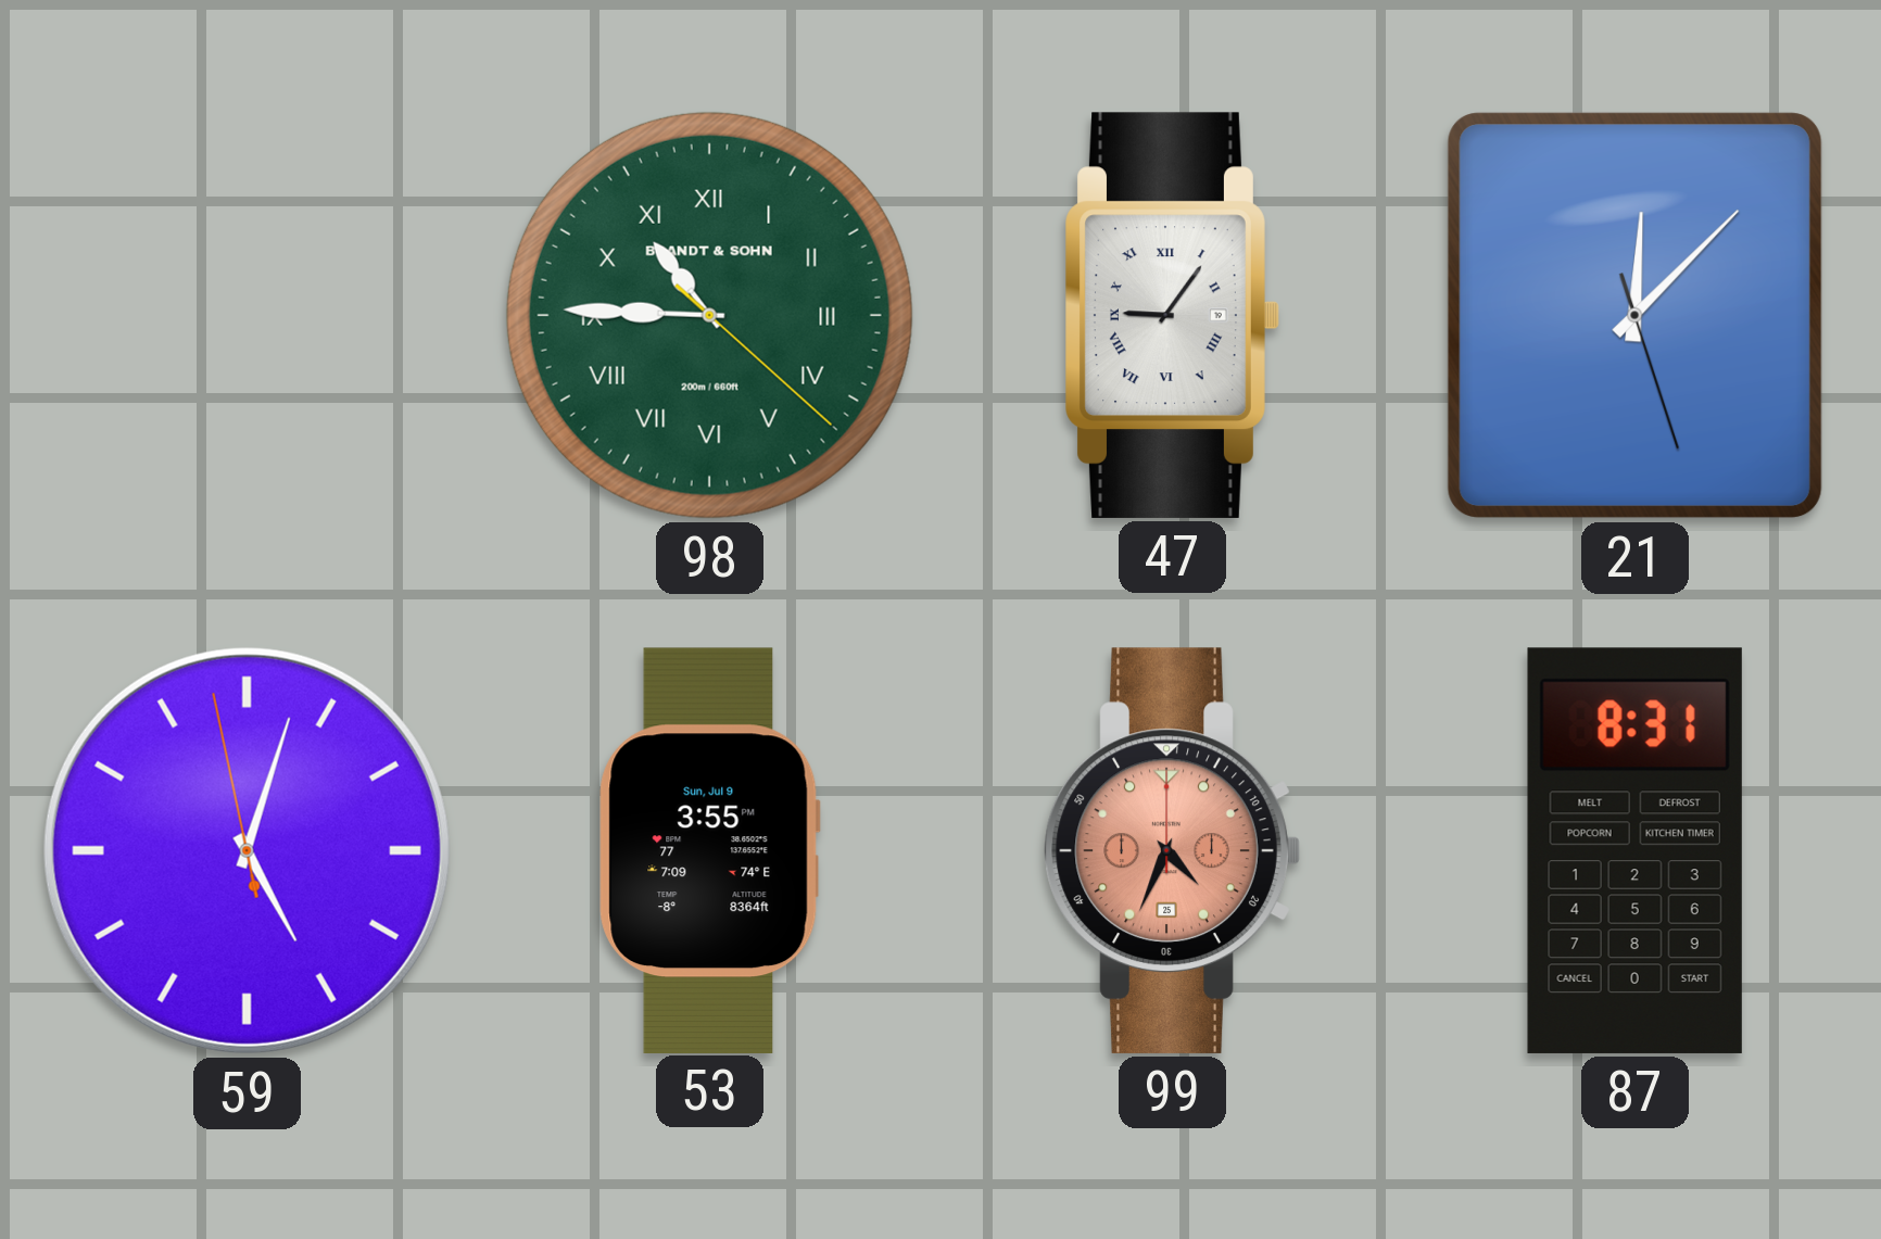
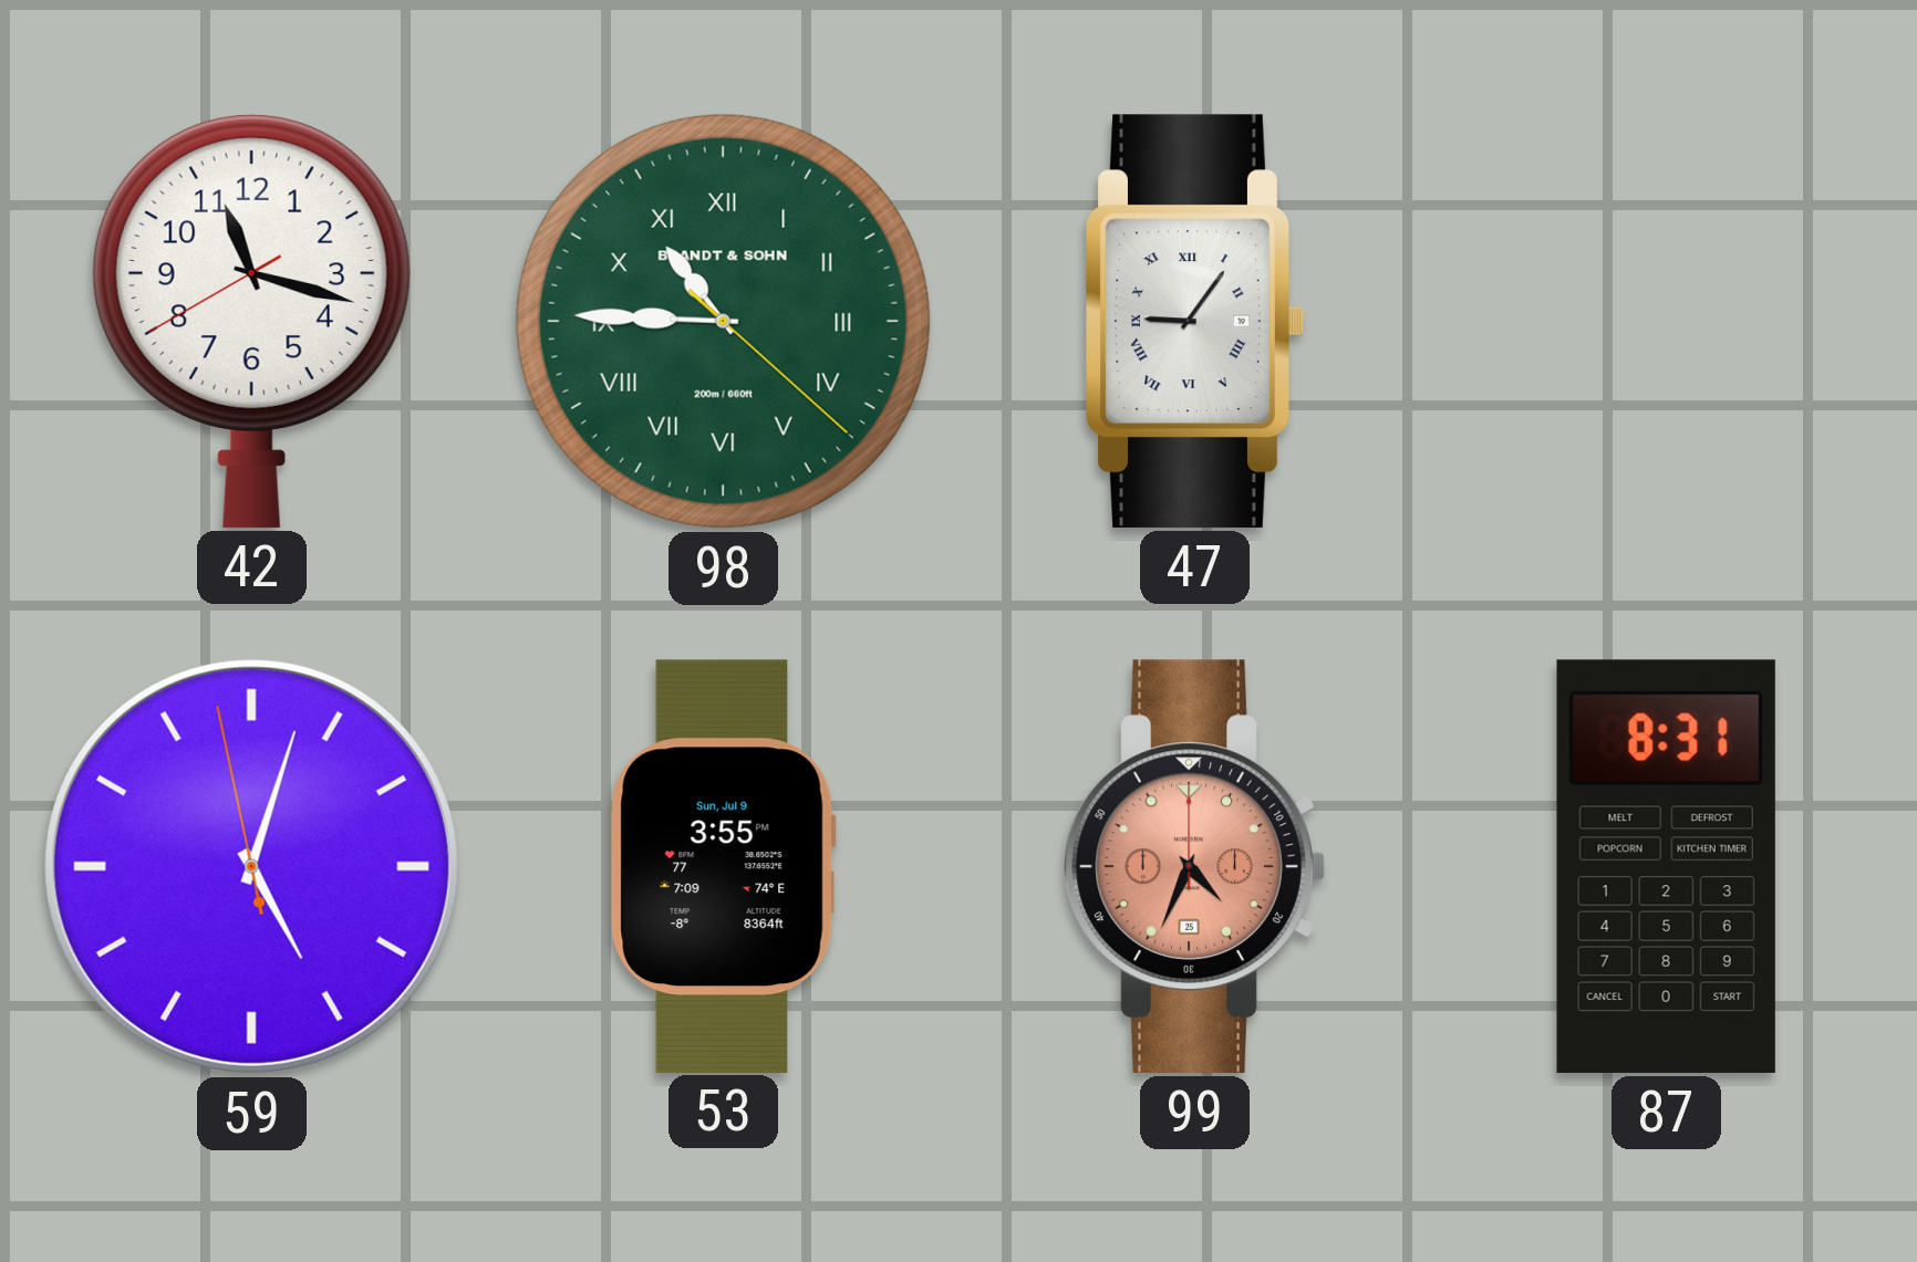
42: none -> 11:17
21: 12:07 -> none
